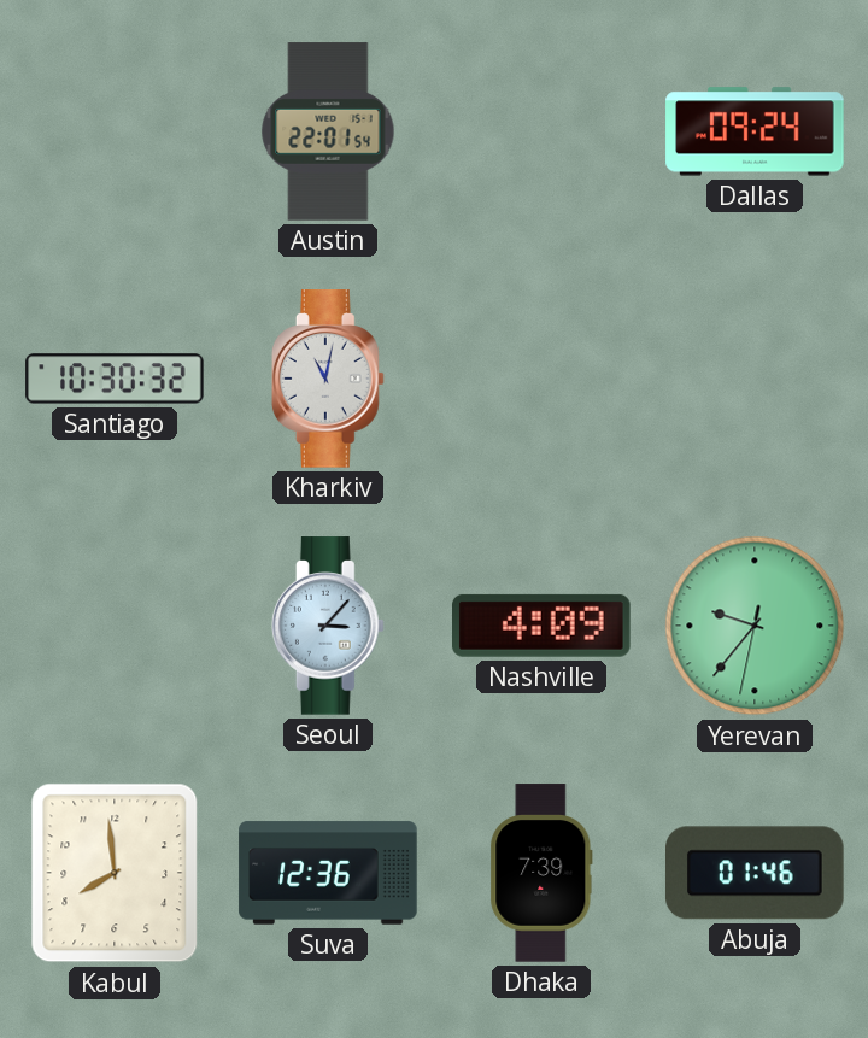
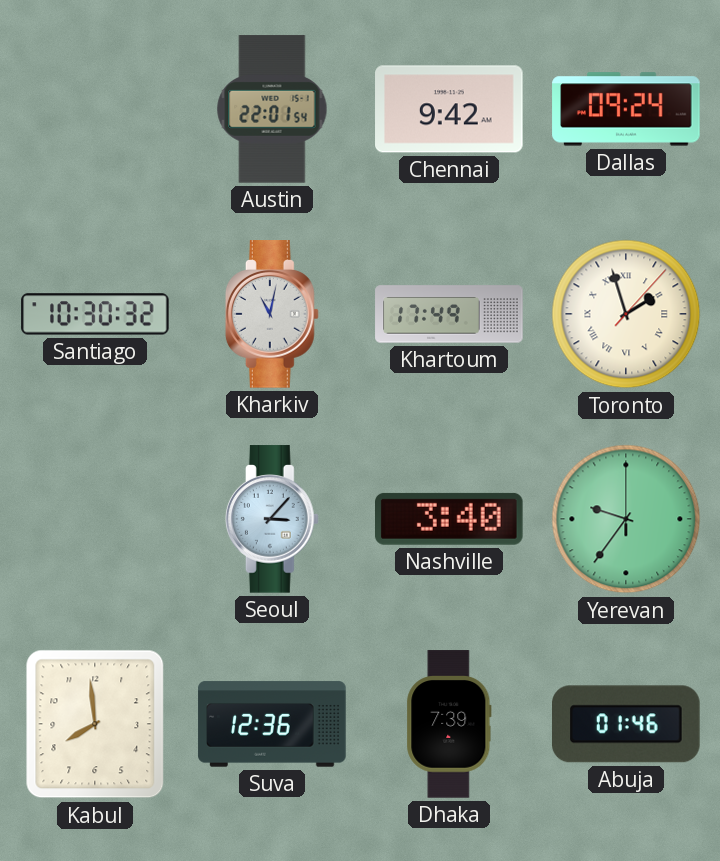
Chennai: none -> 9:42
Khartoum: none -> 17:49
Toronto: none -> 1:57
Nashville: 4:09 -> 3:40
Yerevan: 9:36:32 -> 9:36:00
